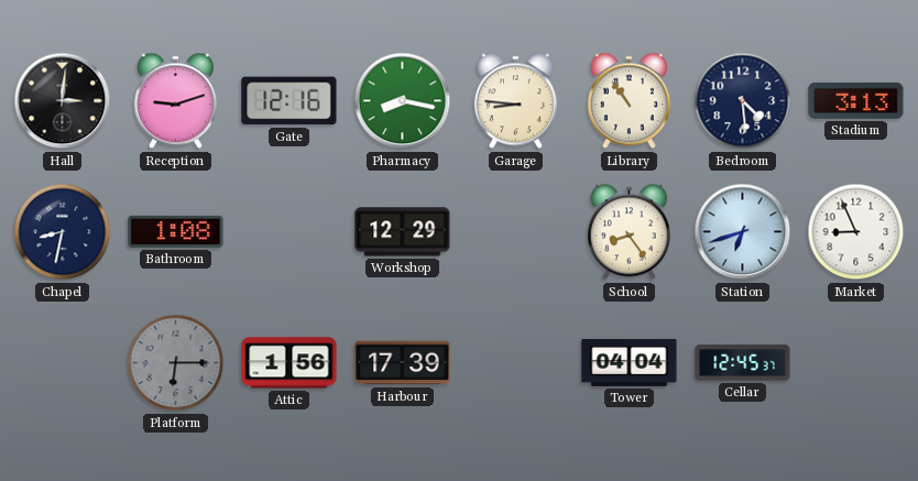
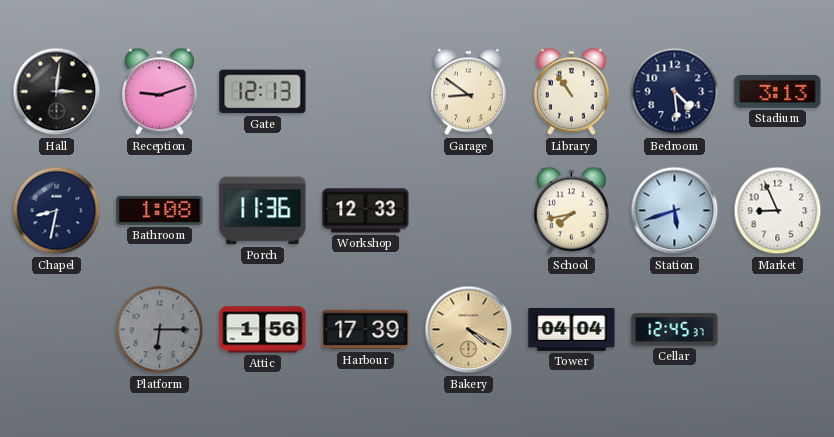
Gate: 12:16 -> 12:13
Pharmacy: 8:17 -> none
Garage: 8:46 -> 8:51
Porch: none -> 11:36
Workshop: 12:29 -> 12:33
School: 8:24 -> 7:43
Station: 6:42 -> 5:42
Bakery: none -> 4:20
